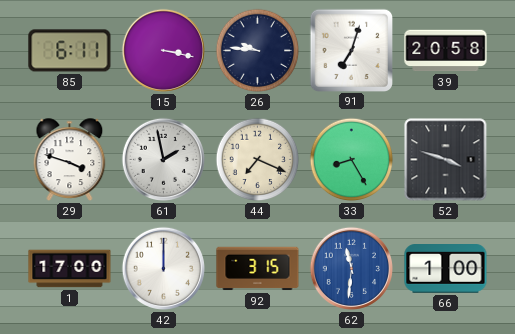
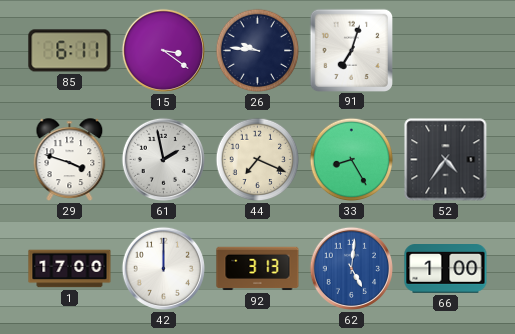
15: 3:17 -> 3:21
39: 20:58 -> none
52: 3:48 -> 4:36
92: 3:15 -> 3:13
62: 11:31 -> 5:01
